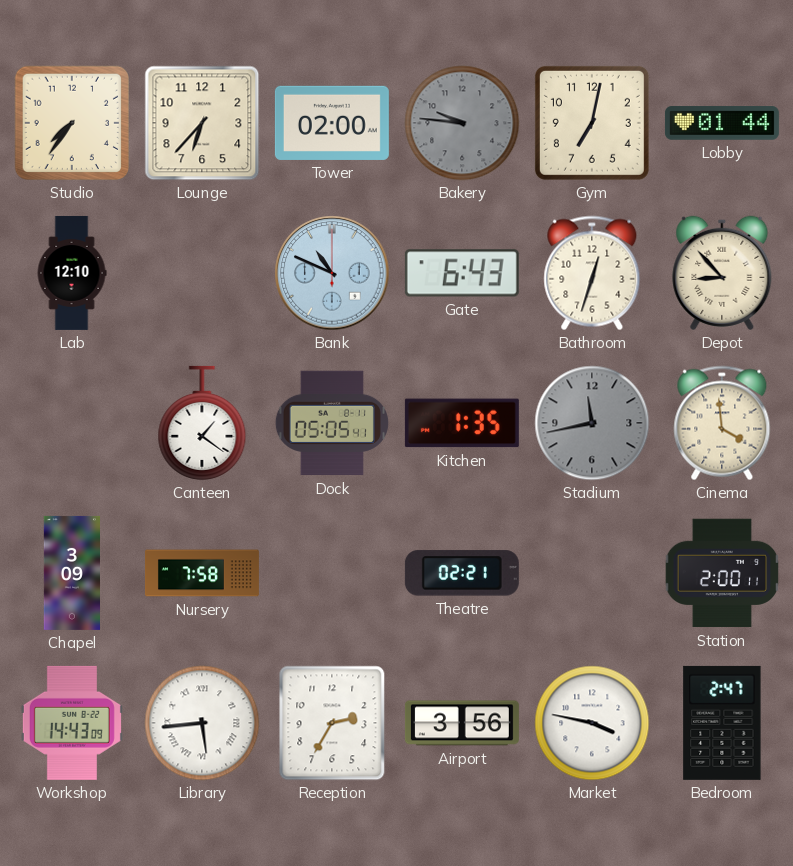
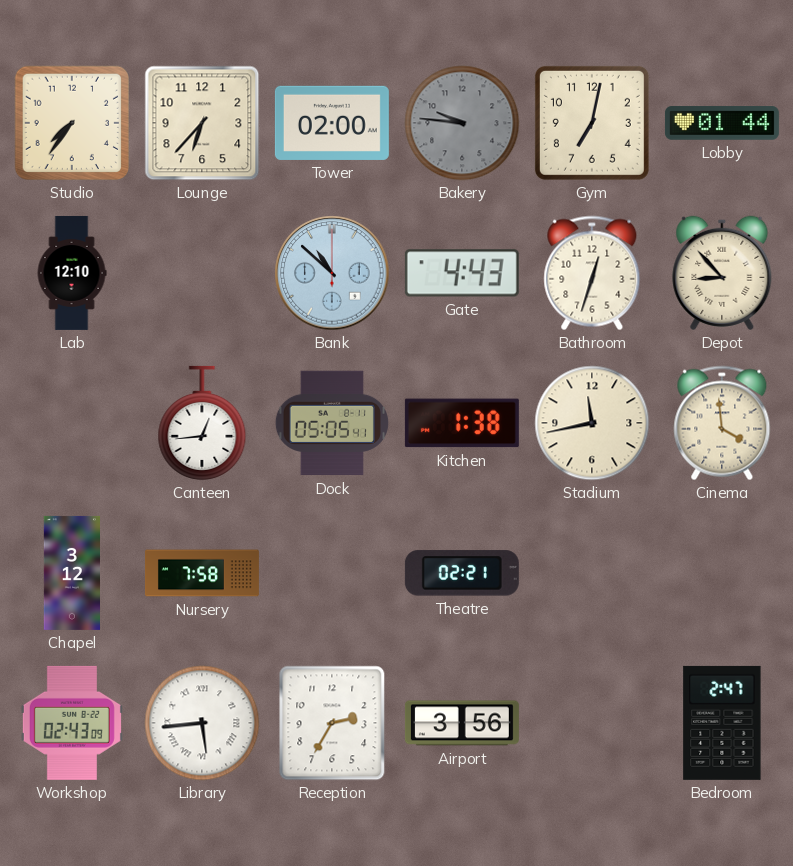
Bank: 10:49 -> 10:52
Gate: 6:43 -> 4:43
Canteen: 1:21 -> 12:44
Kitchen: 1:35 -> 1:38
Stadium dial: grey -> cream
Chapel: 3:09 -> 3:12
Station: 2:00 -> none
Workshop: 14:43 -> 02:43
Market: 3:47 -> none
